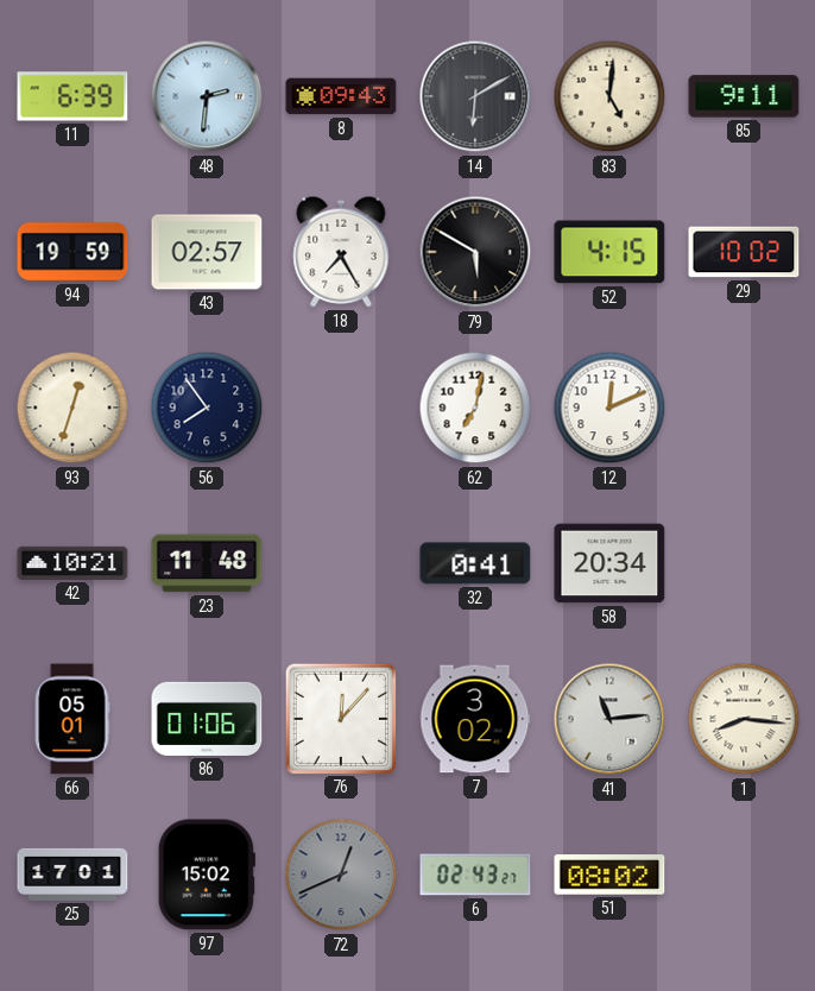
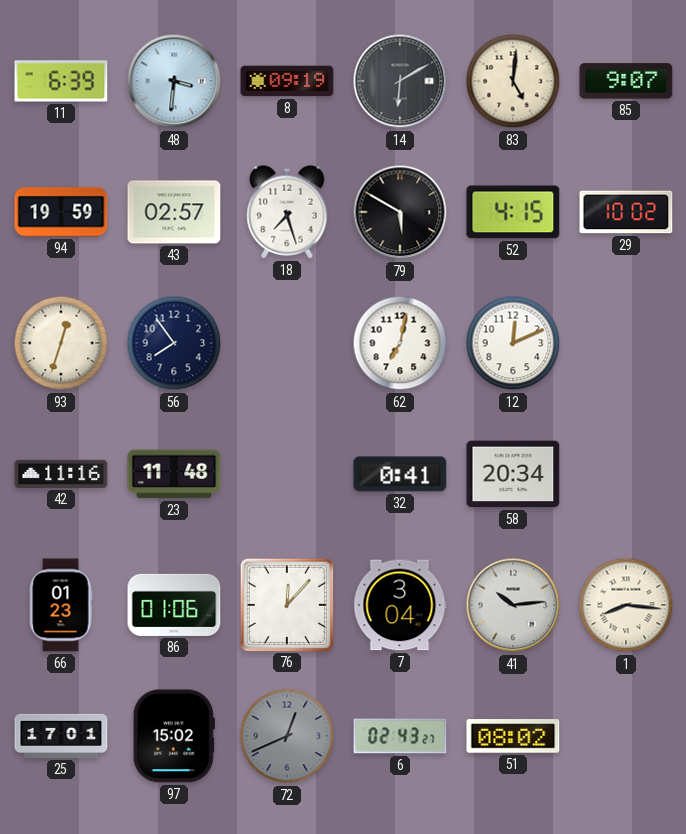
48: 2:31 -> 3:31
8: 09:43 -> 09:19
85: 9:11 -> 9:07
18: 7:25 -> 7:27
42: 10:21 -> 11:16
66: 05:01 -> 01:23
7: 3:02 -> 3:04
41: 11:14 -> 10:14
